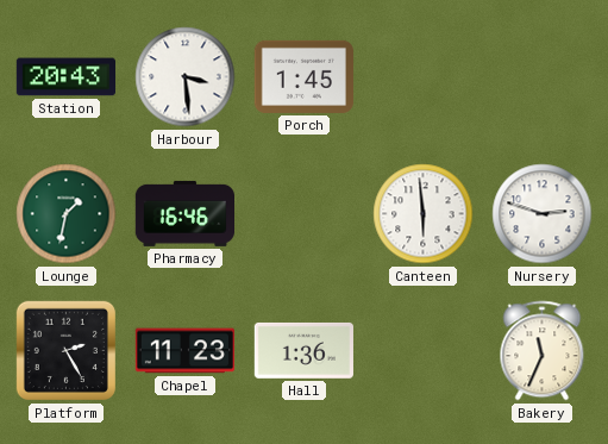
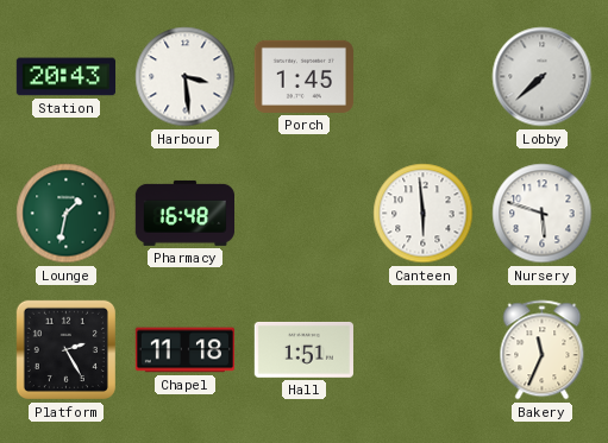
Lobby: none -> 7:38
Pharmacy: 16:46 -> 16:48
Nursery: 2:48 -> 5:48
Chapel: 11:23 -> 11:18
Hall: 1:36 -> 1:51
